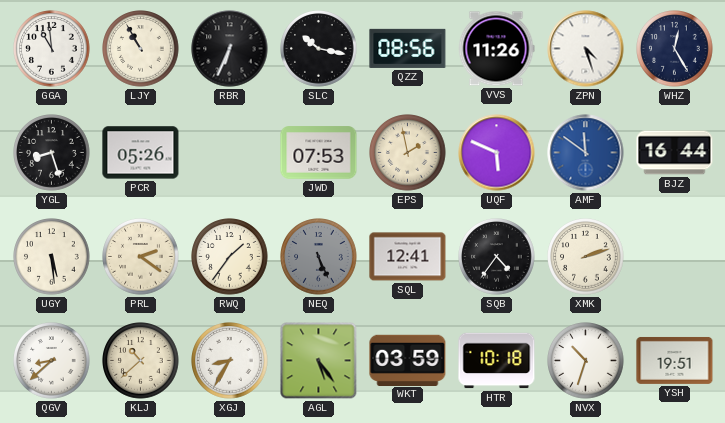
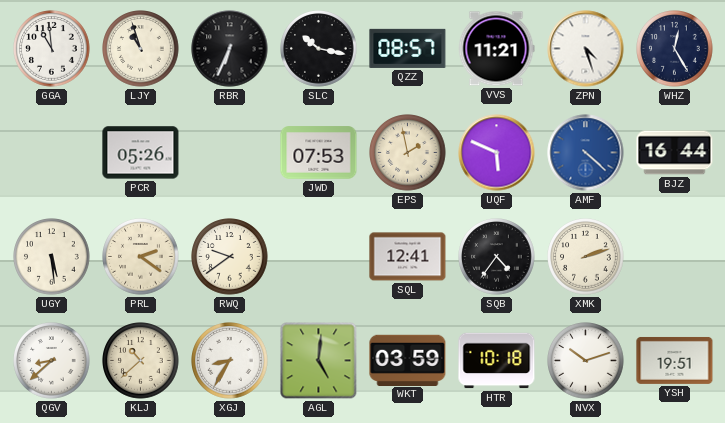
LJY: 10:55 -> 10:57
QZZ: 08:56 -> 08:57
VVS: 11:26 -> 11:21
YGL: 8:27 -> none
AMF: 11:51 -> 4:22
RWQ: 1:36 -> 9:39
NEQ: 5:26 -> none
AGL: 5:24 -> 5:01
NVX: 10:33 -> 10:12
